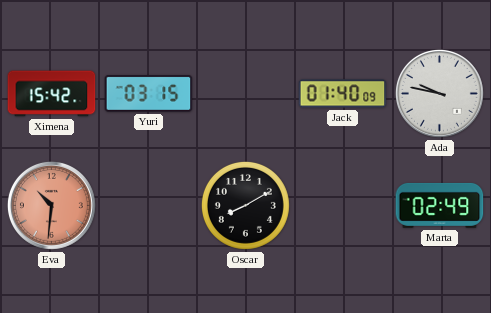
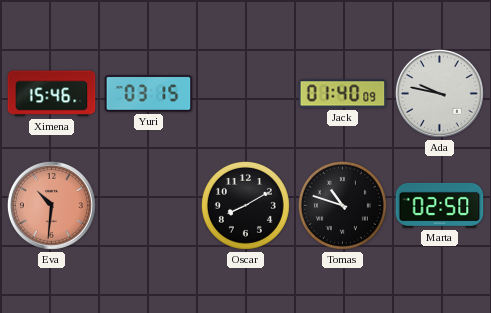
Ximena: 15:42 -> 15:46
Tomas: none -> 10:48
Marta: 02:49 -> 02:50
